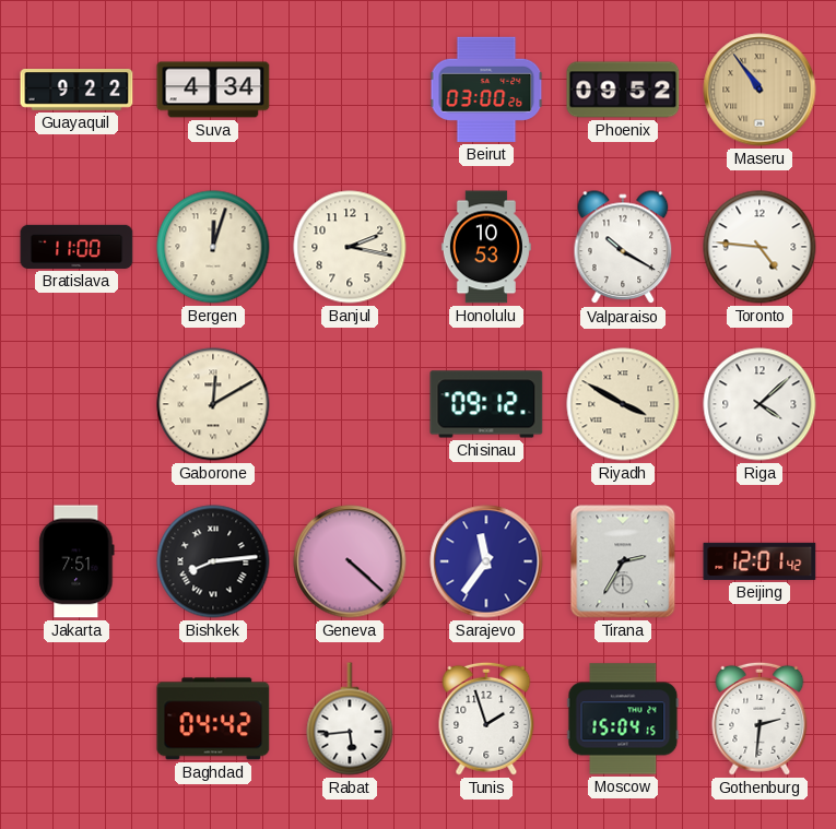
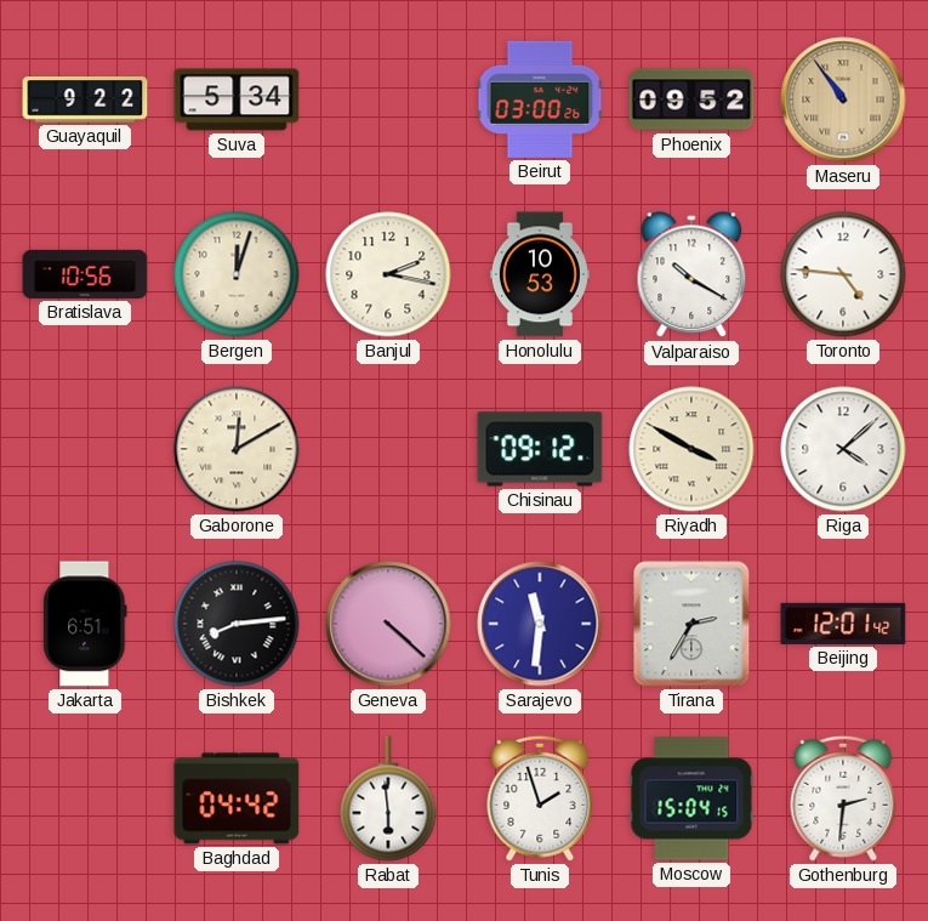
Suva: 4:34 -> 5:34
Bratislava: 11:00 -> 10:56
Jakarta: 7:51 -> 6:51
Sarajevo: 11:36 -> 11:31
Rabat: 5:44 -> 5:59
